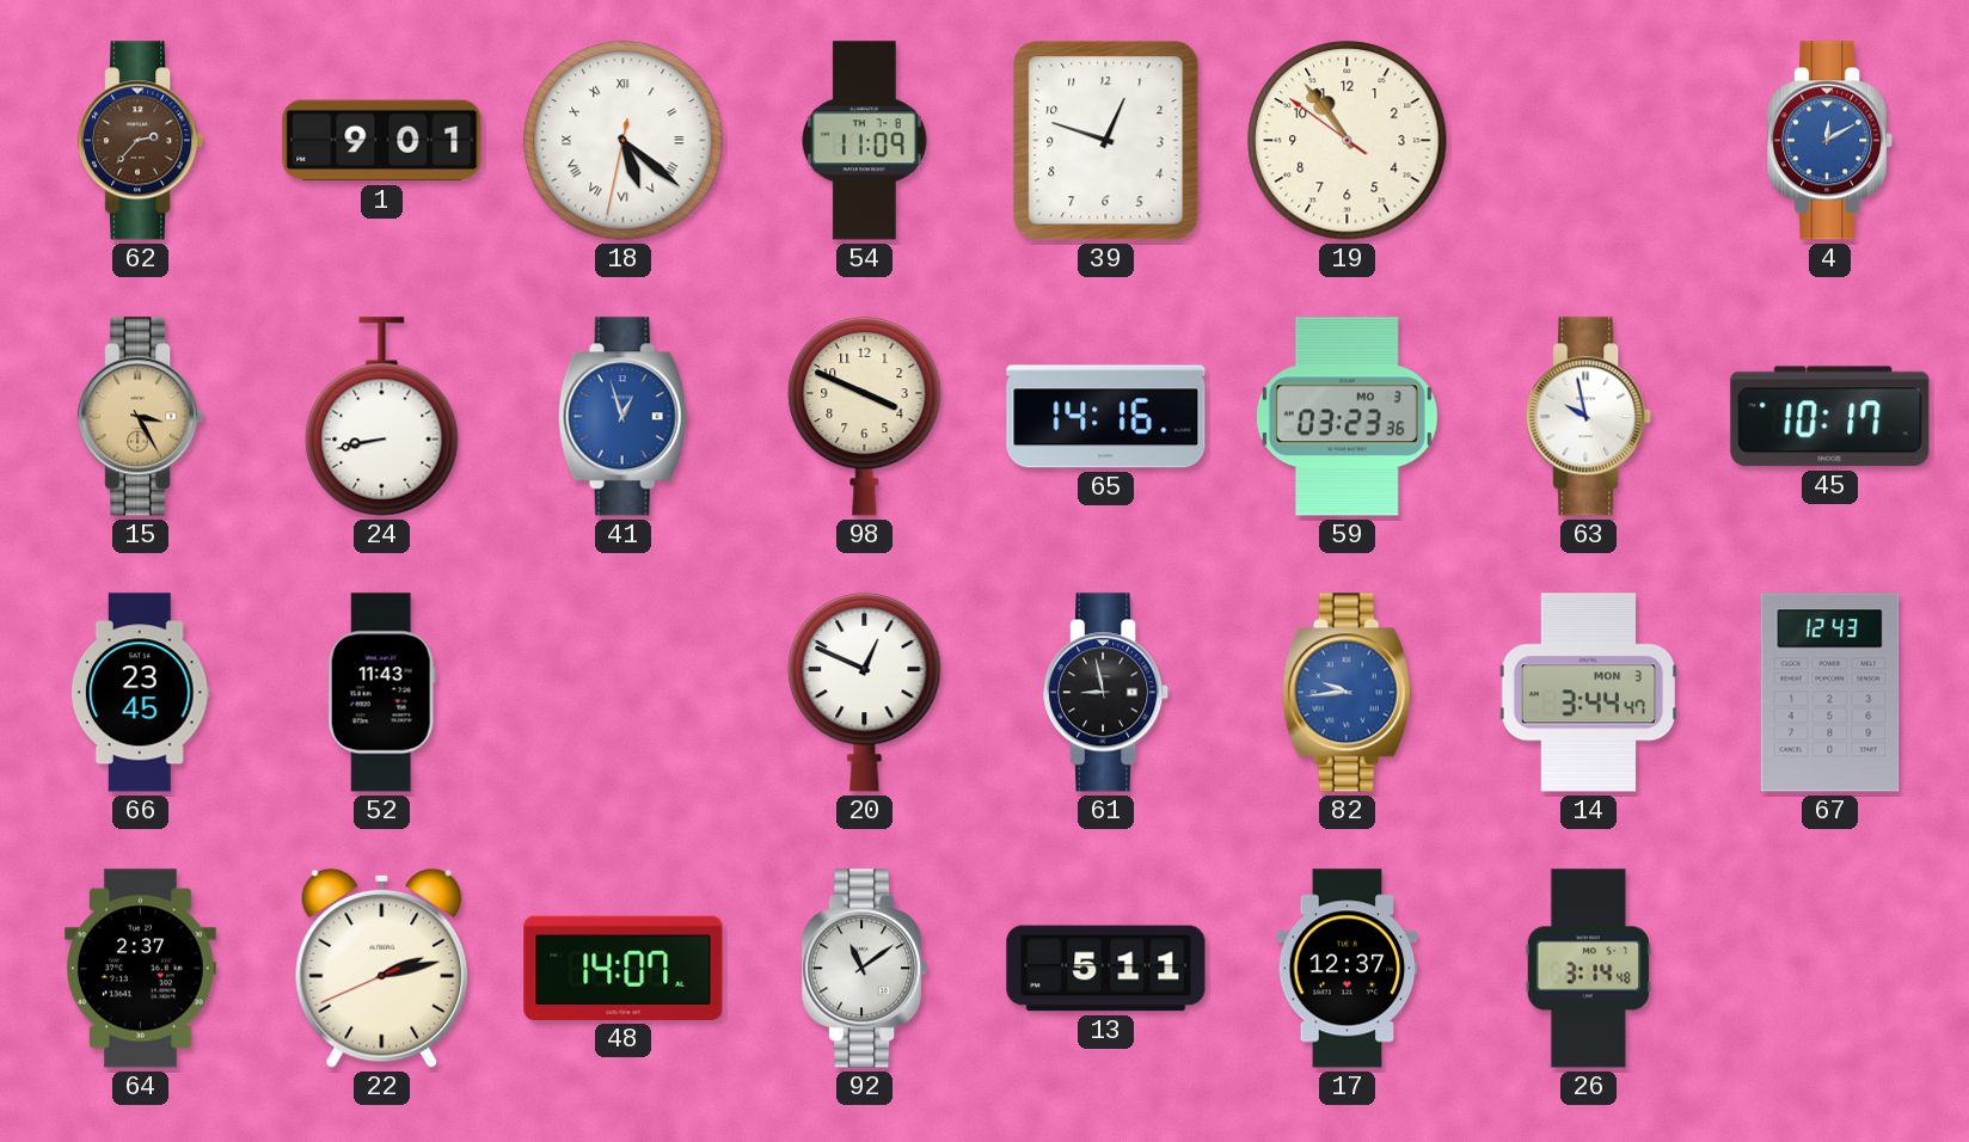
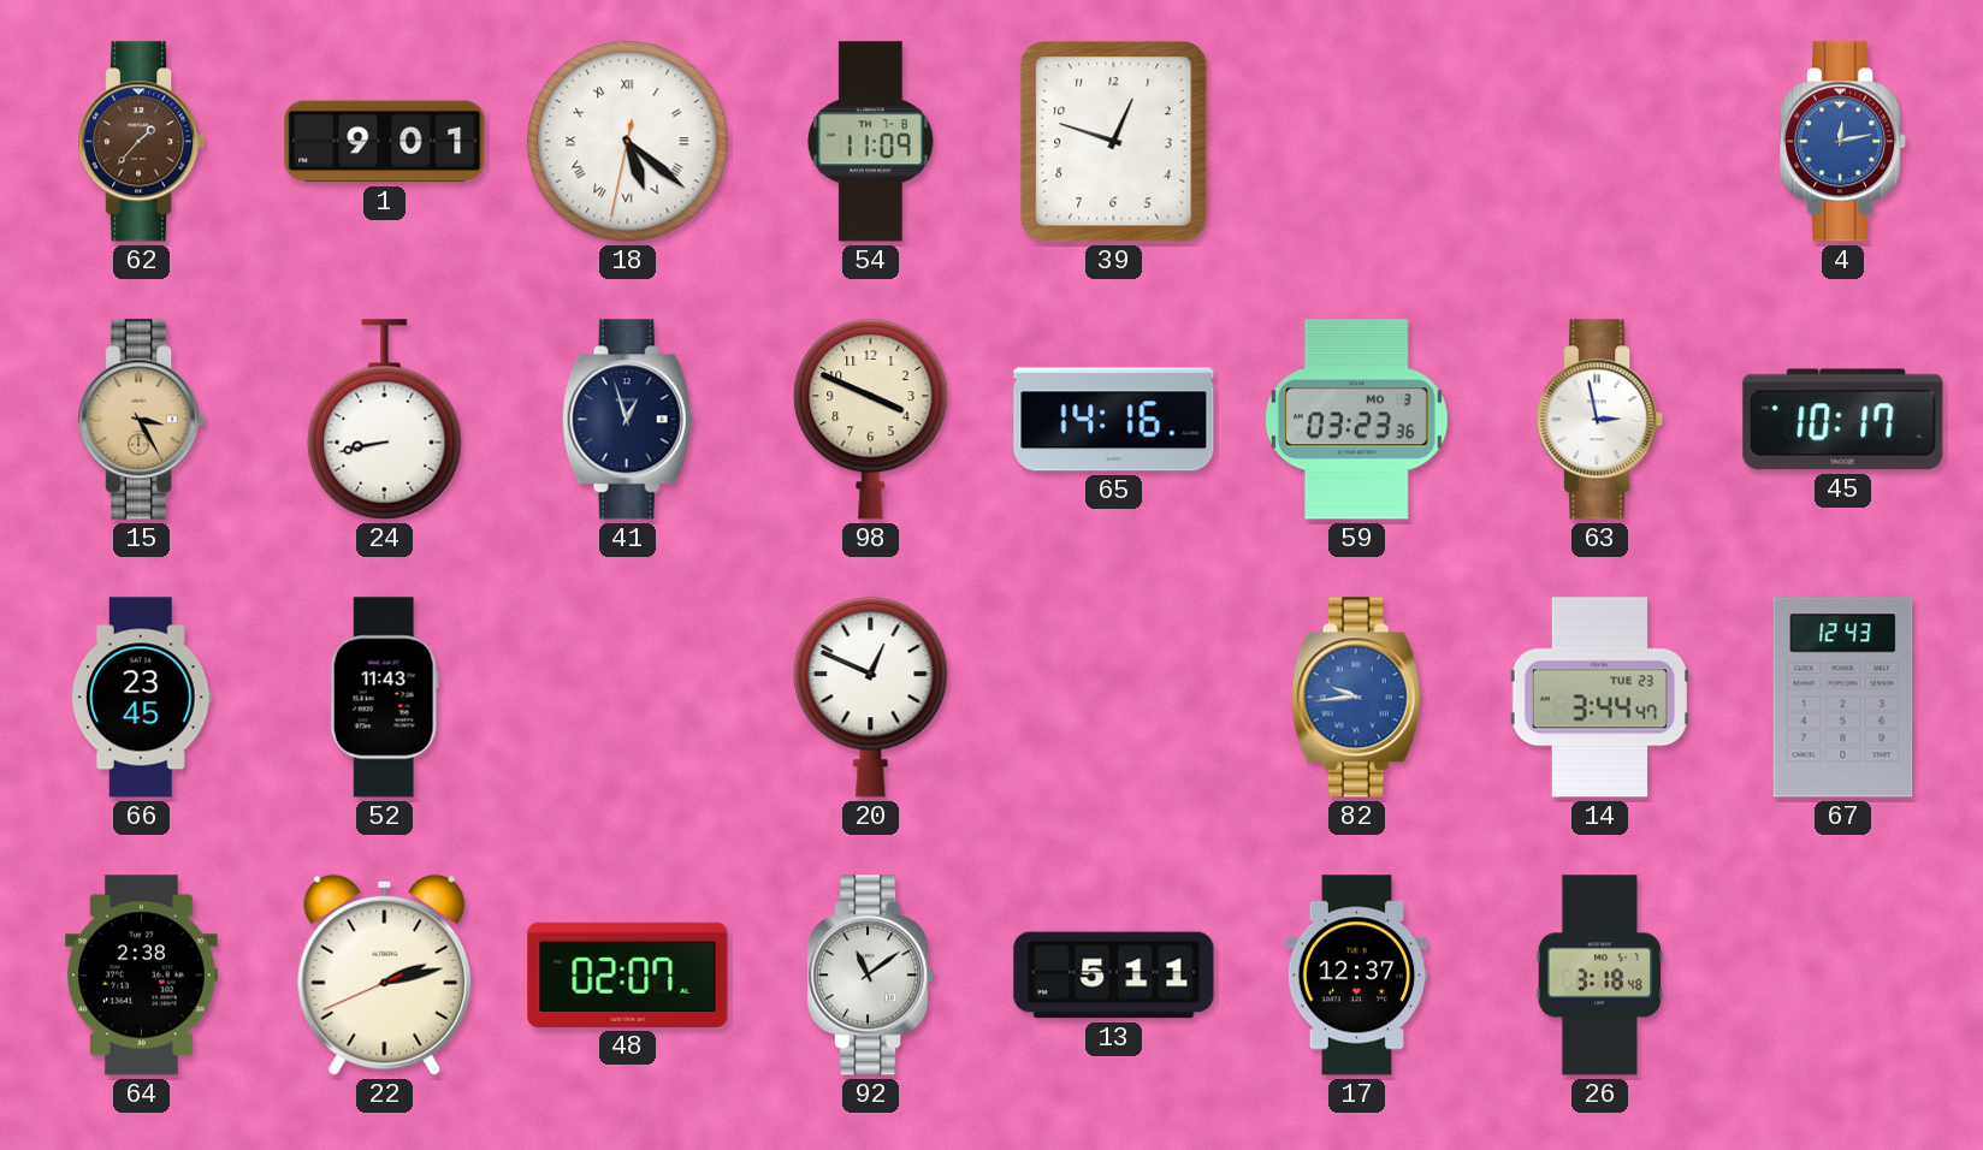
62: 2:37 -> 1:37
19: 10:53 -> none
4: 12:10 -> 12:13
41 dial: blue -> navy
63: 9:58 -> 2:58
61: 8:58 -> none
14 date: MON 3 -> TUE 23
64: 2:37 -> 2:38
48: 14:07 -> 02:07
26: 3:14 -> 3:18
